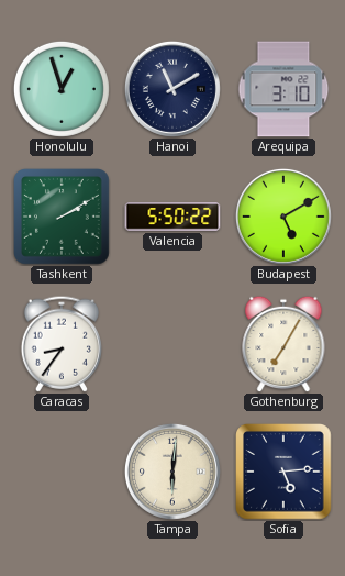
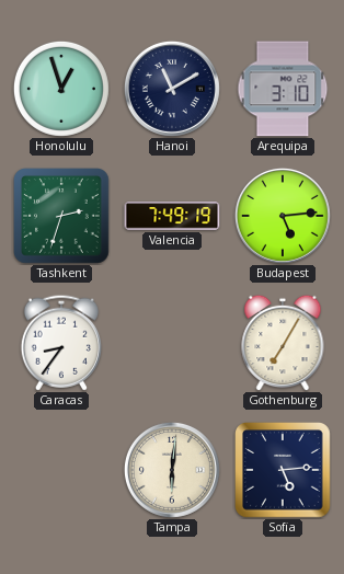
Tashkent: 2:10 -> 2:33
Valencia: 5:50 -> 7:49
Budapest: 5:10 -> 5:14
